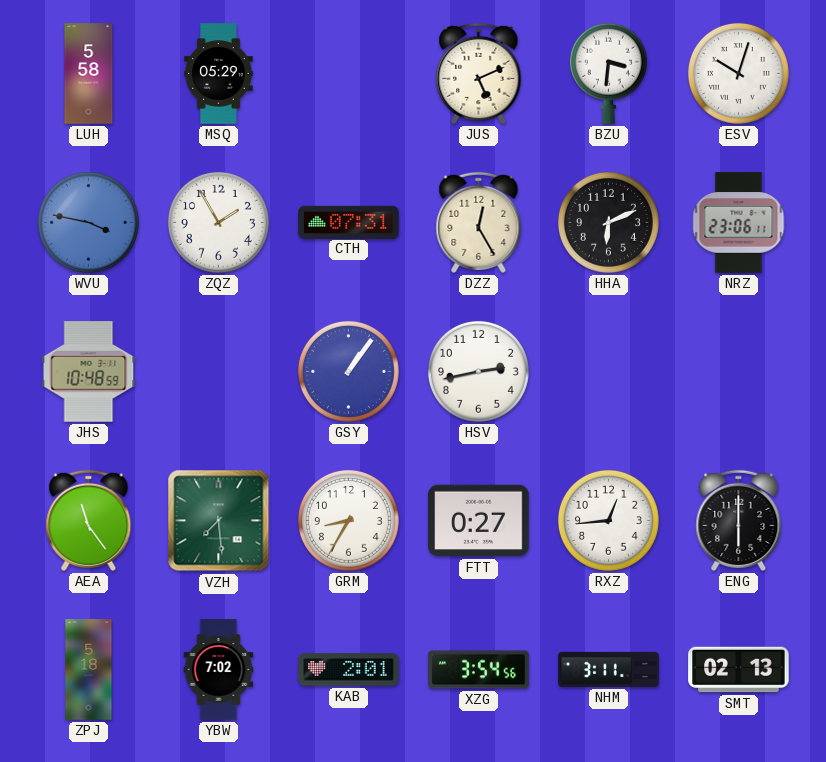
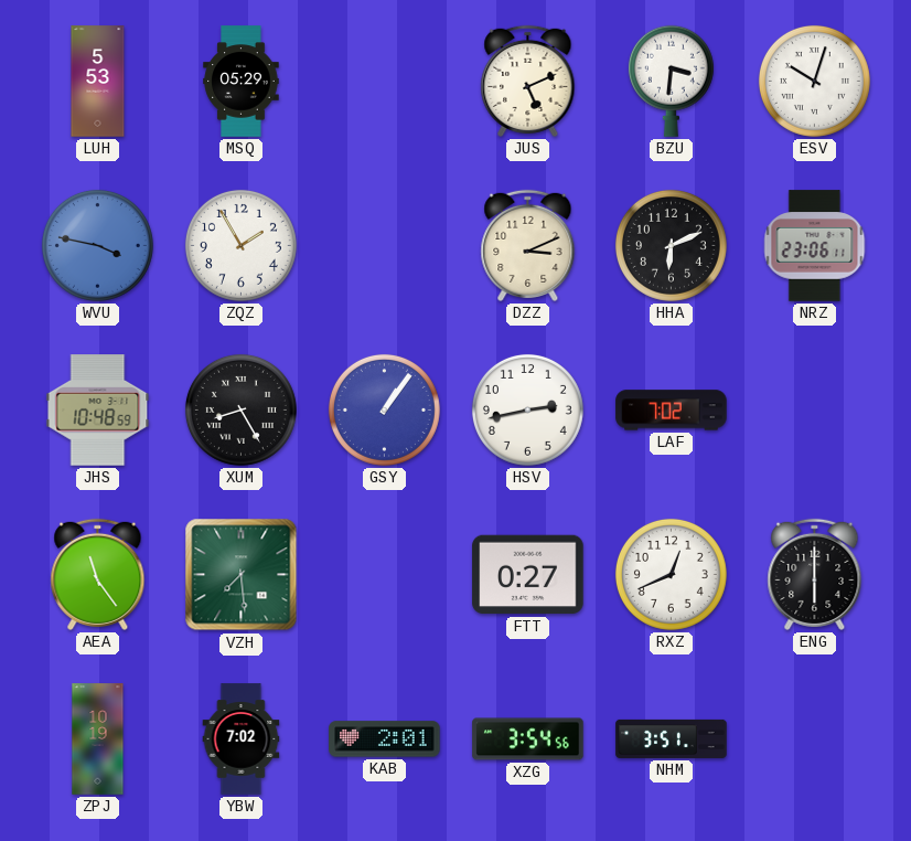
LUH: 5:58 -> 5:53
CTH: 07:31 -> none
DZZ: 12:25 -> 3:11
XUM: none -> 8:25
LAF: none -> 7:02
GRM: 8:35 -> none
RXZ: 12:44 -> 12:41
ZPJ: 5:18 -> 10:19
NHM: 3:11 -> 3:51
SMT: 02:13 -> none
